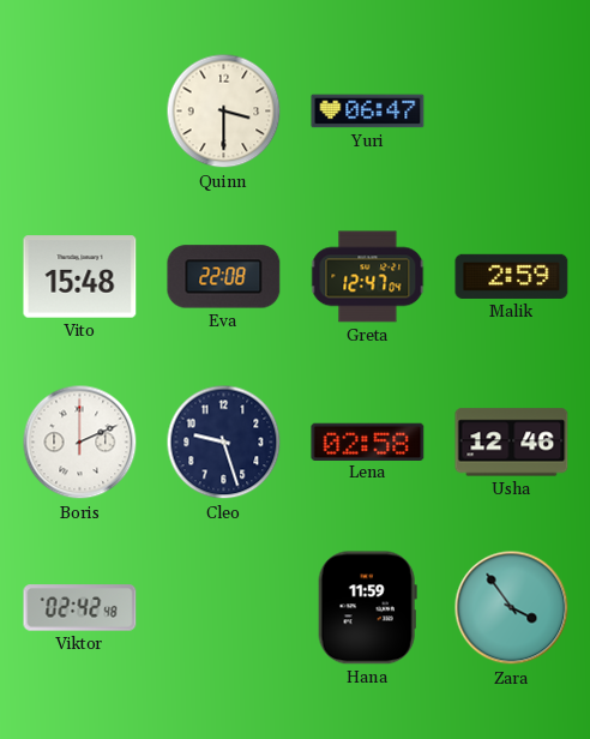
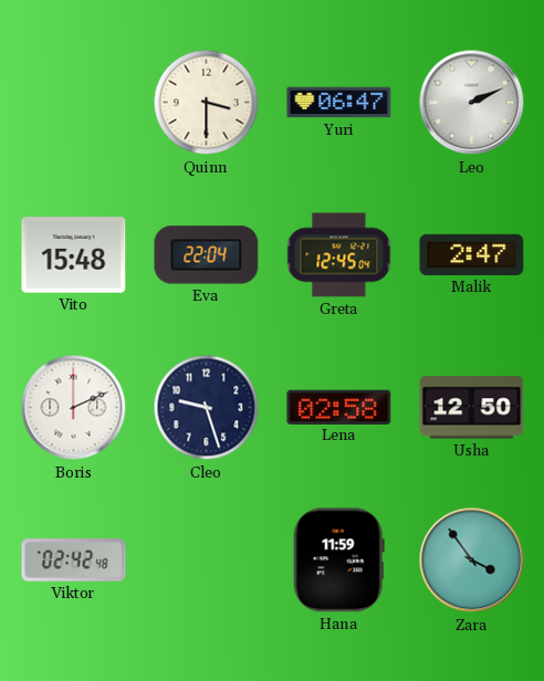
Leo: none -> 2:11
Eva: 22:08 -> 22:04
Greta: 12:47 -> 12:45
Malik: 2:59 -> 2:47
Usha: 12:46 -> 12:50
